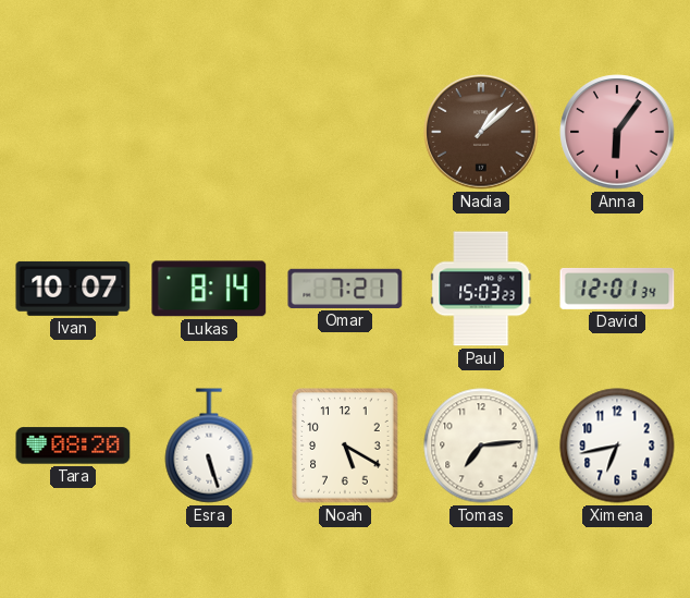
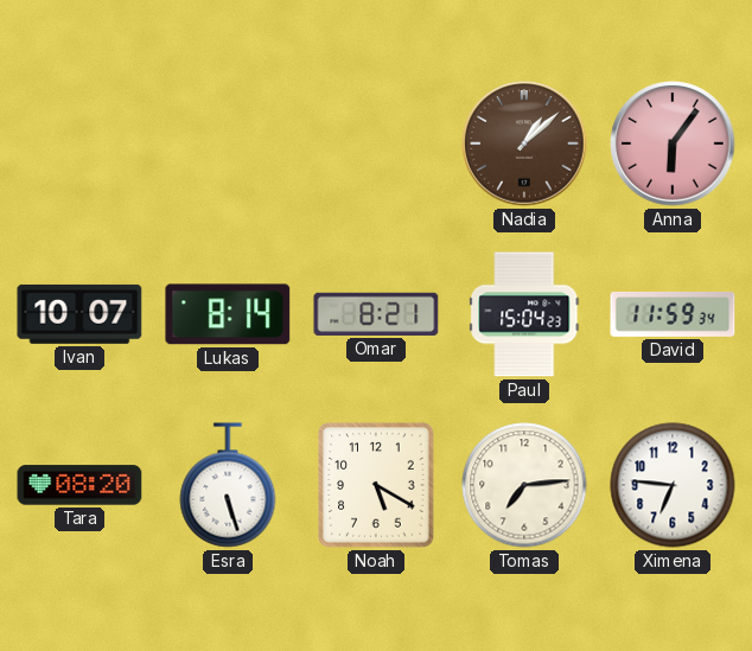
Omar: 7:21 -> 8:21
Paul: 15:03 -> 15:04
David: 12:01 -> 11:59
Ximena: 6:43 -> 6:46
